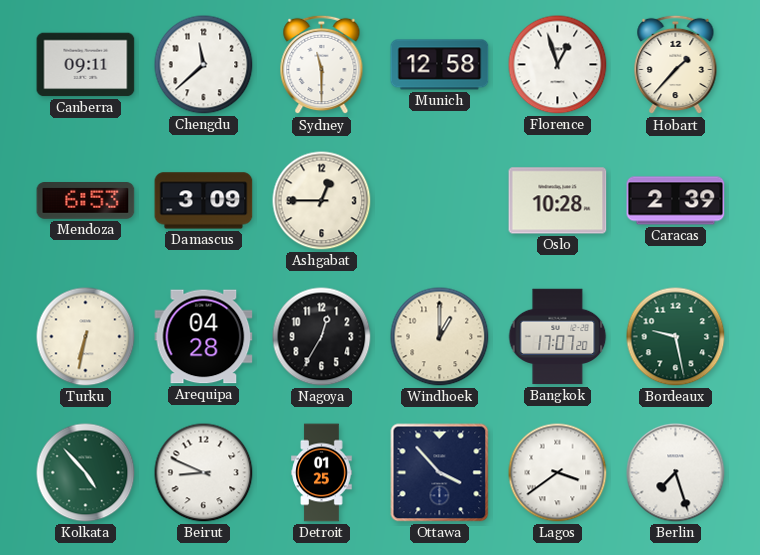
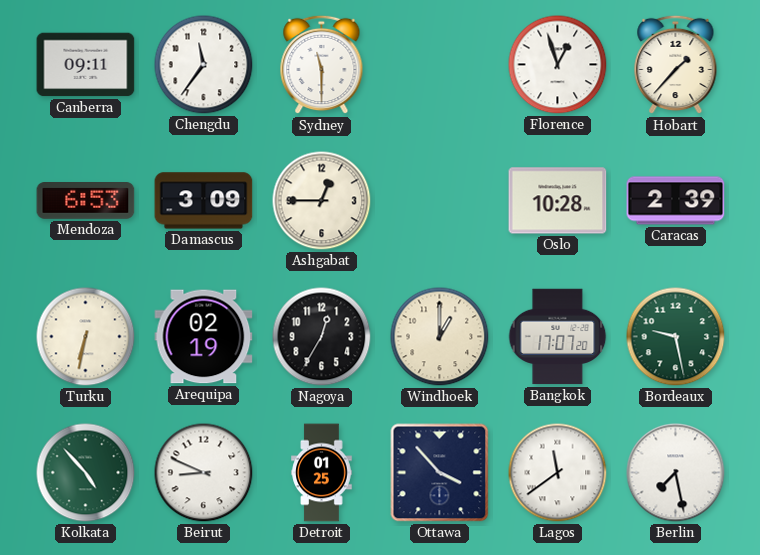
Chengdu: 11:38 -> 11:36
Munich: 12:58 -> none
Arequipa: 04:28 -> 02:19
Lagos: 3:39 -> 11:39
Berlin: 7:27 -> 7:28
